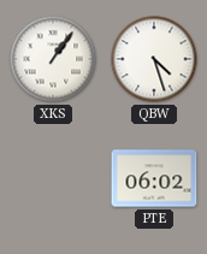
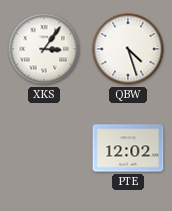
XKS: 1:06 -> 3:06
PTE: 06:02 -> 12:02
